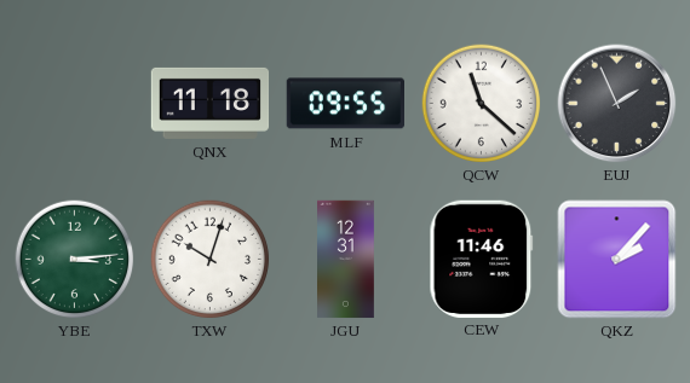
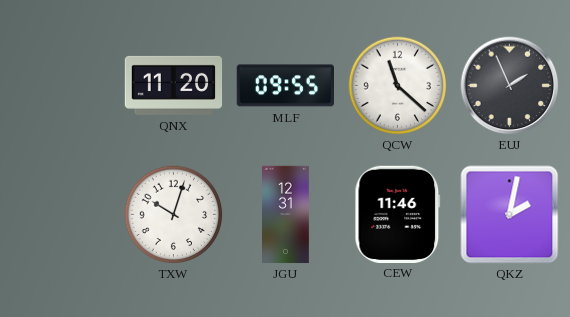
QNX: 11:18 -> 11:20
YBE: 3:14 -> none
QKZ: 2:07 -> 2:02
